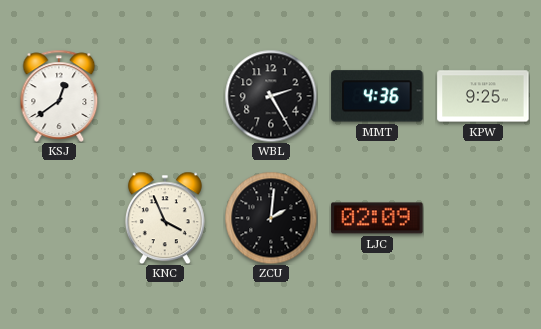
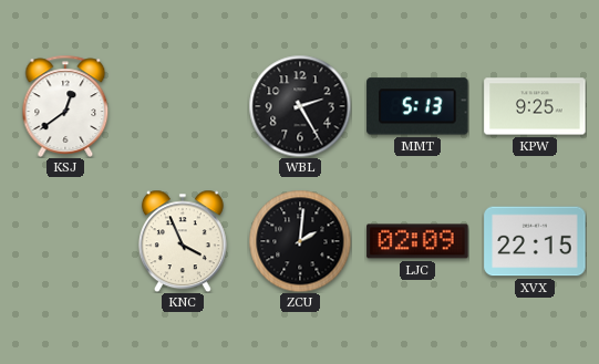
MMT: 4:36 -> 5:13
XVX: none -> 22:15
